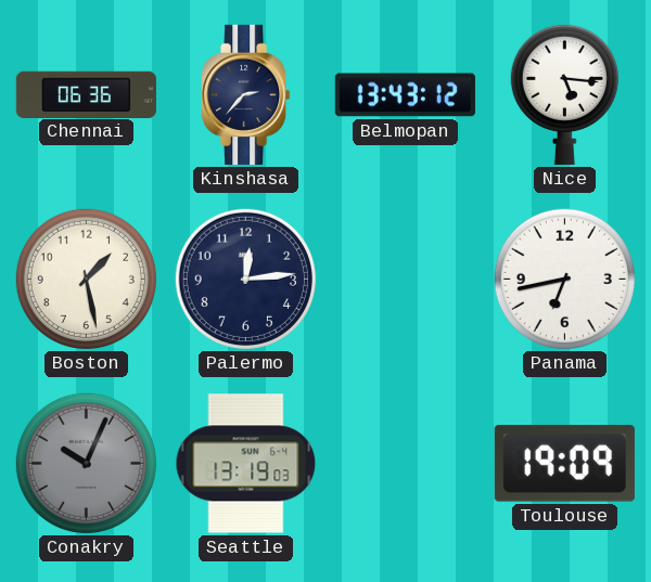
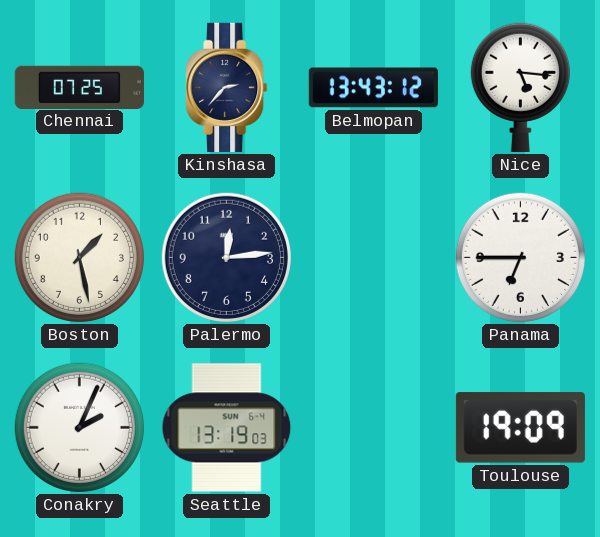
Chennai: 06:36 -> 07:25
Panama: 6:43 -> 6:45
Conakry: 10:04 -> 2:04
Conakry dial: grey -> white
